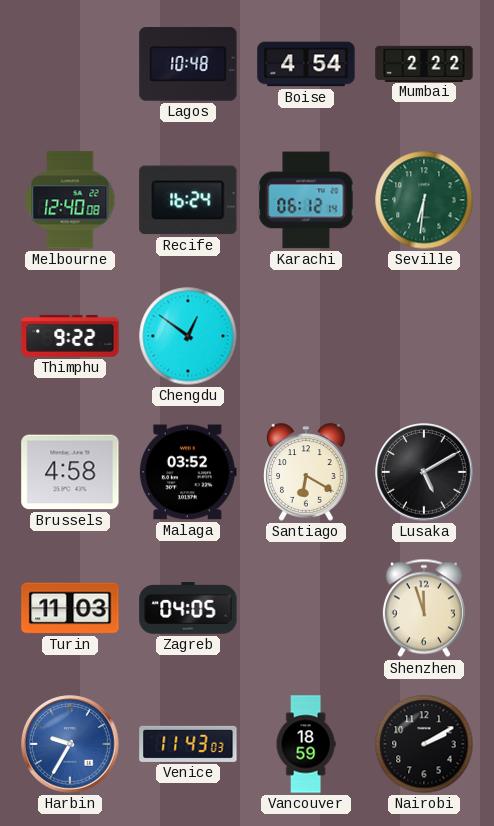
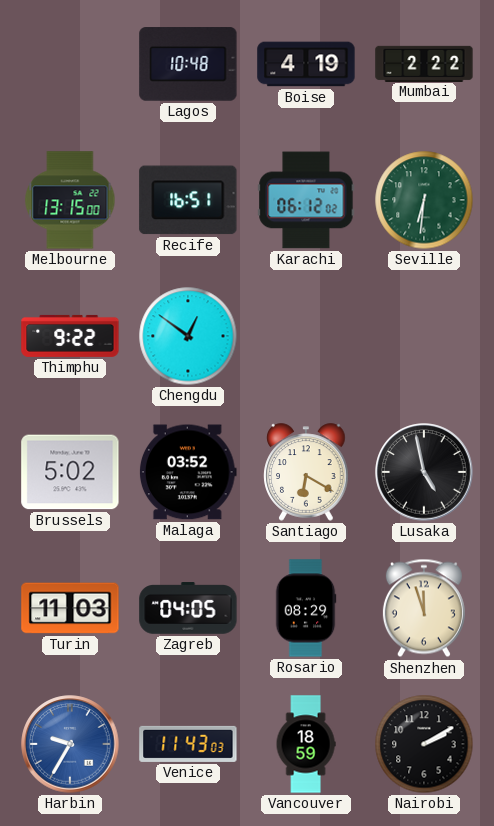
Boise: 4:54 -> 4:19
Melbourne: 12:40 -> 13:15
Recife: 16:24 -> 16:51
Karachi: 06:12:14 -> 06:12:02
Brussels: 4:58 -> 5:02
Lusaka: 5:10 -> 4:58
Rosario: none -> 08:29
